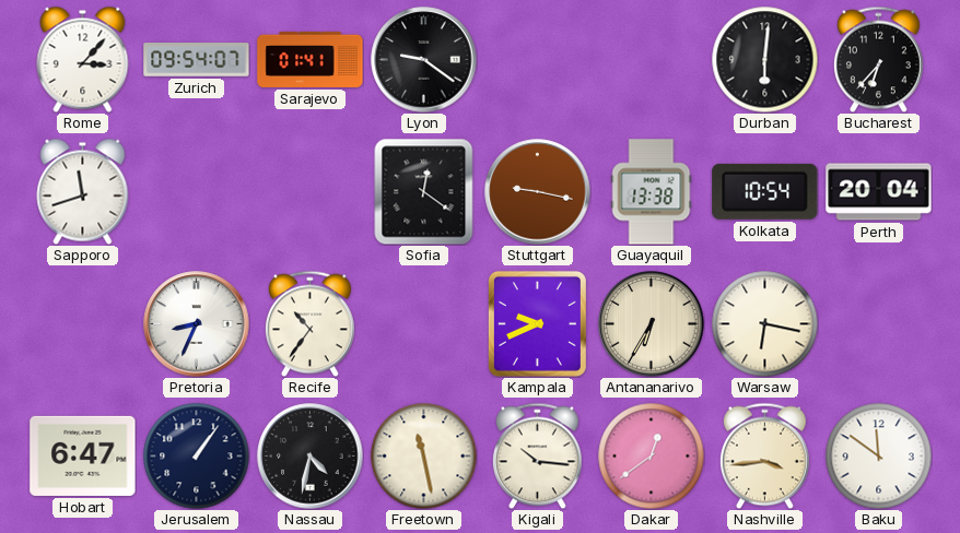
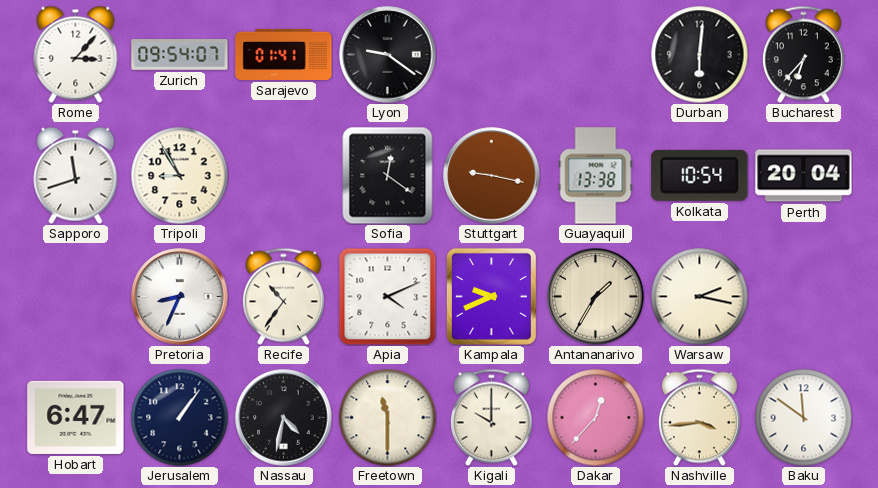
Tripoli: none -> 8:55
Apia: none -> 4:11
Antananarivo: 6:35 -> 1:35
Warsaw: 6:17 -> 2:17
Freetown: 11:28 -> 11:30
Kigali: 10:16 -> 10:00
Dakar: 12:39 -> 12:37
